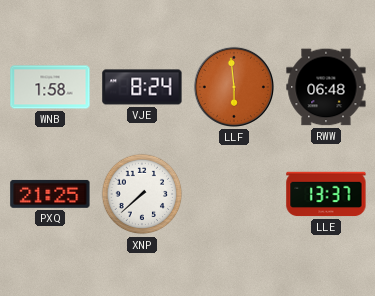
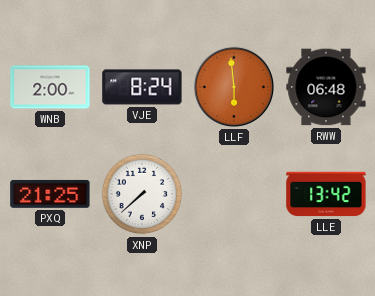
WNB: 1:58 -> 2:00
LLE: 13:37 -> 13:42
